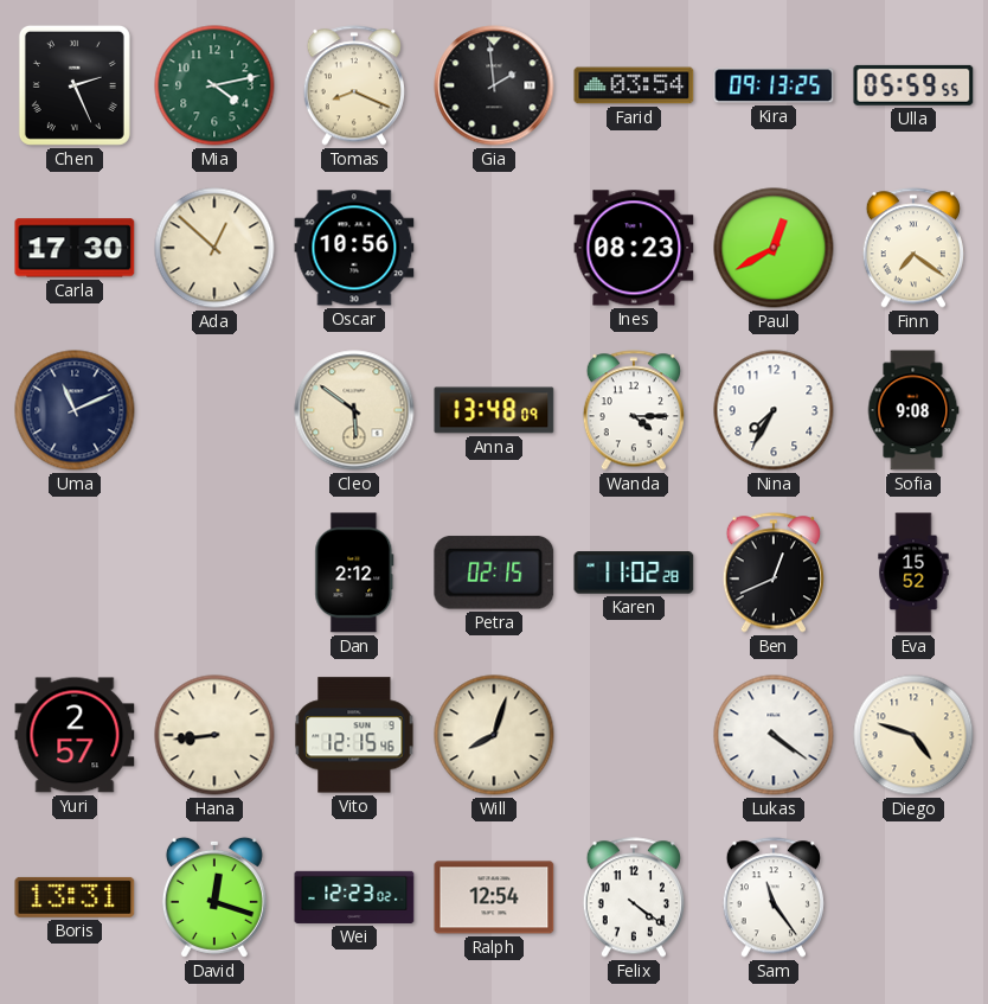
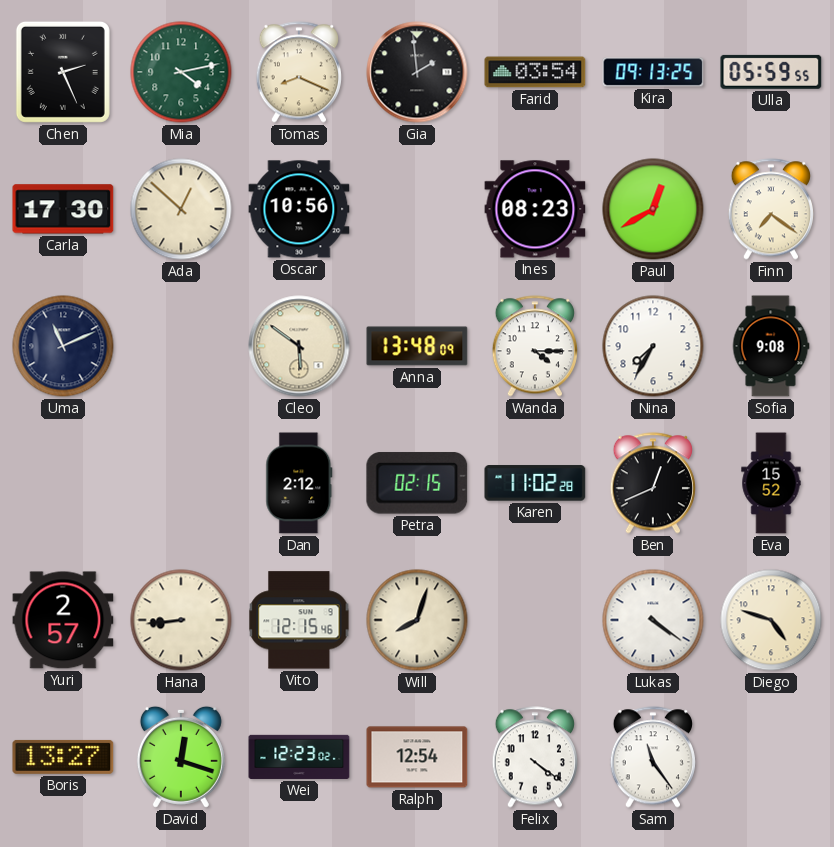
Boris: 13:31 -> 13:27
